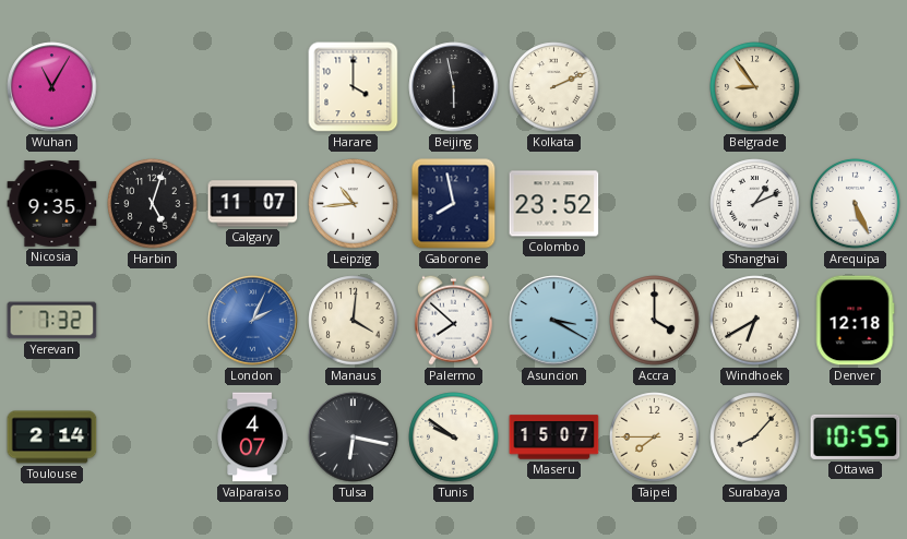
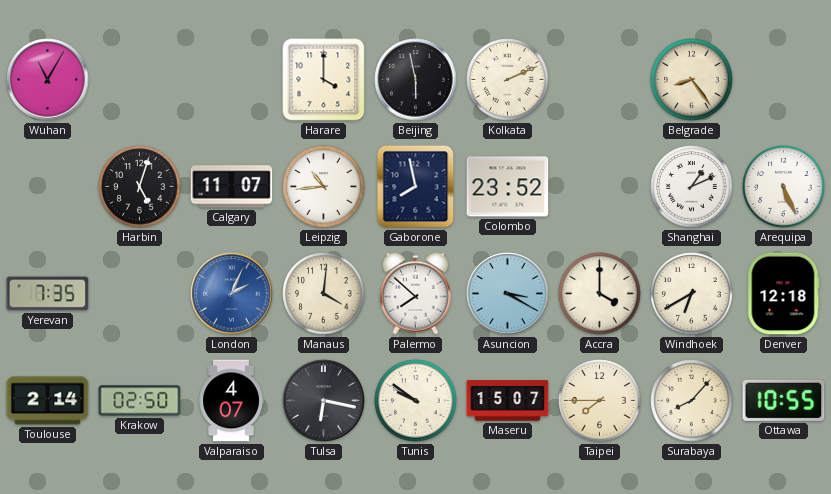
Belgrade: 8:54 -> 8:24
Nicosia: 9:35 -> none
Yerevan: 7:32 -> 7:35
Krakow: none -> 02:50
